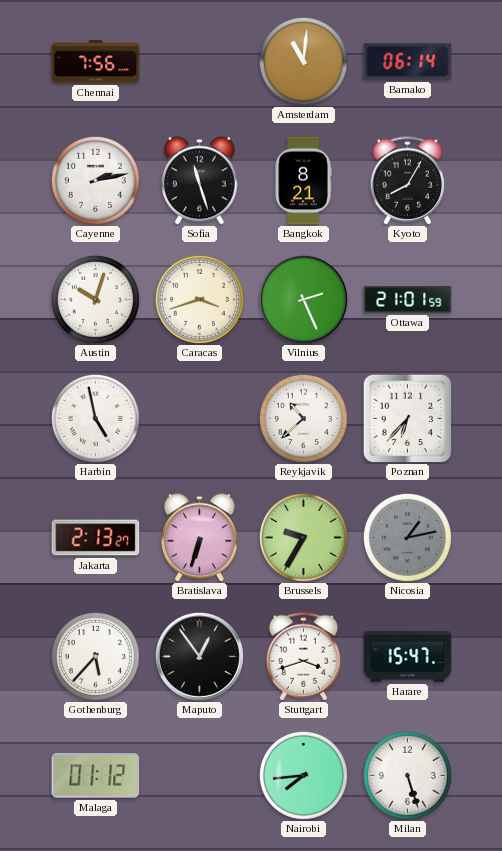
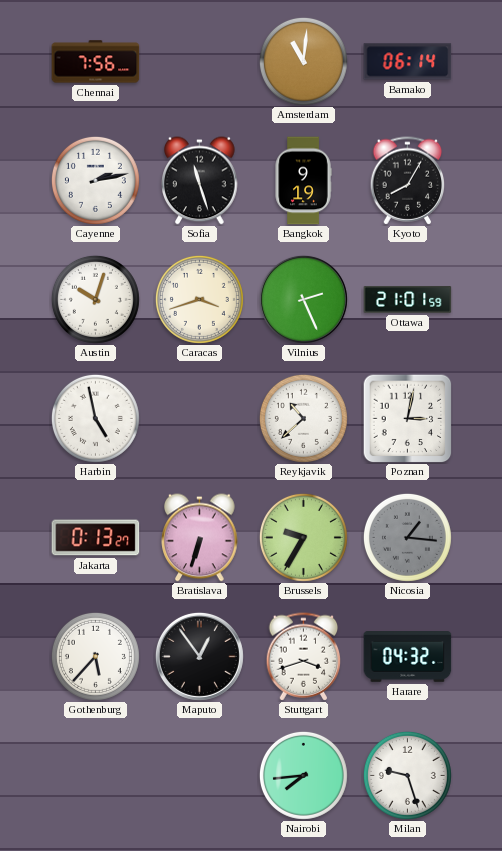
Bangkok: 8:21 -> 9:19
Poznan: 6:37 -> 3:02
Jakarta: 2:13 -> 0:13
Nicosia: 1:13 -> 1:16
Harare: 15:47 -> 04:32
Malaga: 01:12 -> none
Milan: 5:27 -> 9:27
